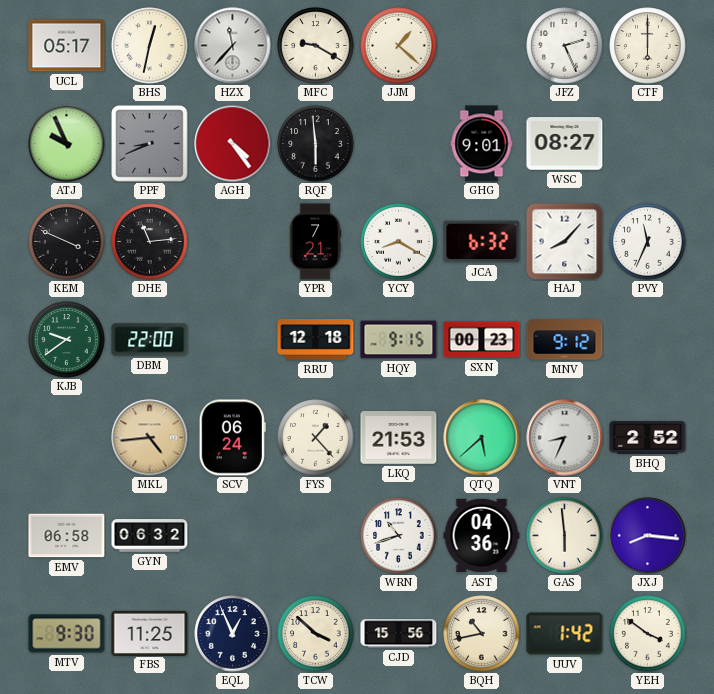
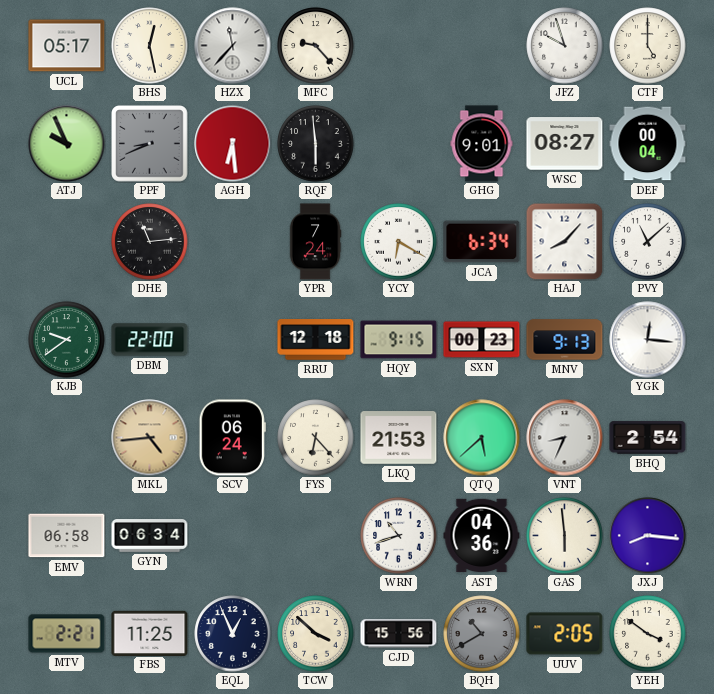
BHS: 12:32 -> 12:28
MFC: 9:20 -> 9:23
JJM: 1:22 -> none
JFZ: 2:26 -> 9:57
CTF: 6:00 -> 5:00
AGH: 4:24 -> 6:29
DEF: none -> 00:04
KEM: 3:49 -> none
YPR: 7:21 -> 7:24
YCY: 8:20 -> 6:20
JCA: 6:32 -> 6:34
PVY: 11:34 -> 11:08
MNV: 9:12 -> 9:13
YGK: none -> 12:16
FYS: 1:23 -> 6:23
BHQ: 2:52 -> 2:54
GYN: 06:32 -> 06:34
MTV: 9:30 -> 2:21
BQH: 10:43 -> 10:40
BQH dial: cream -> grey
UUV: 1:42 -> 2:05
